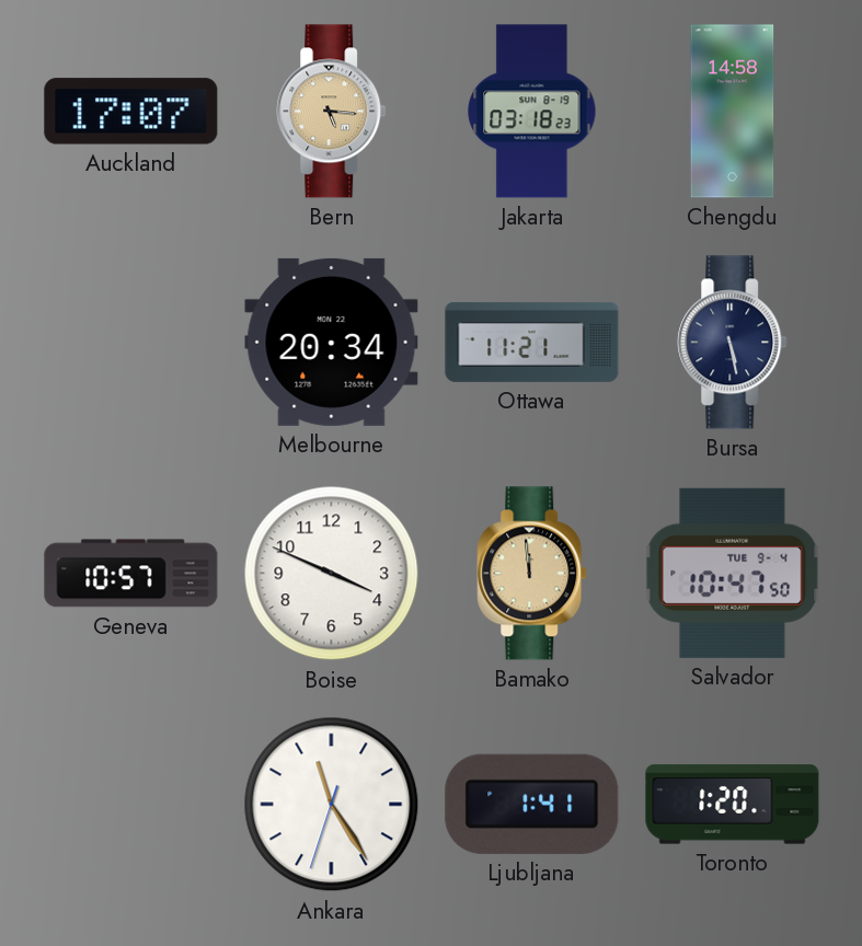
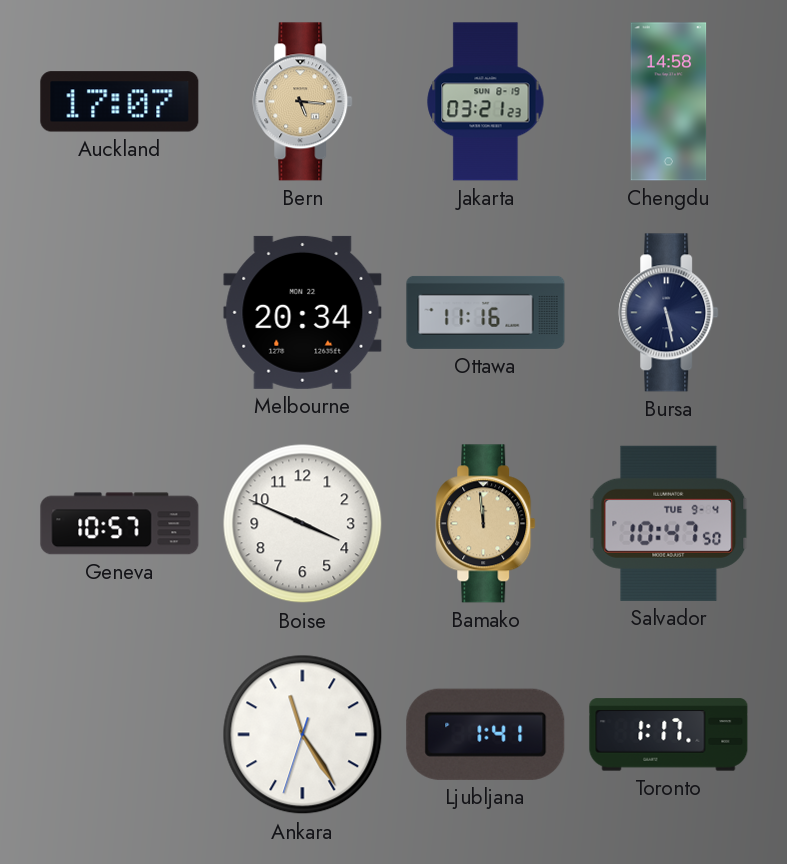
Jakarta: 03:18 -> 03:21
Ottawa: 11:21 -> 11:16
Toronto: 1:20 -> 1:17
